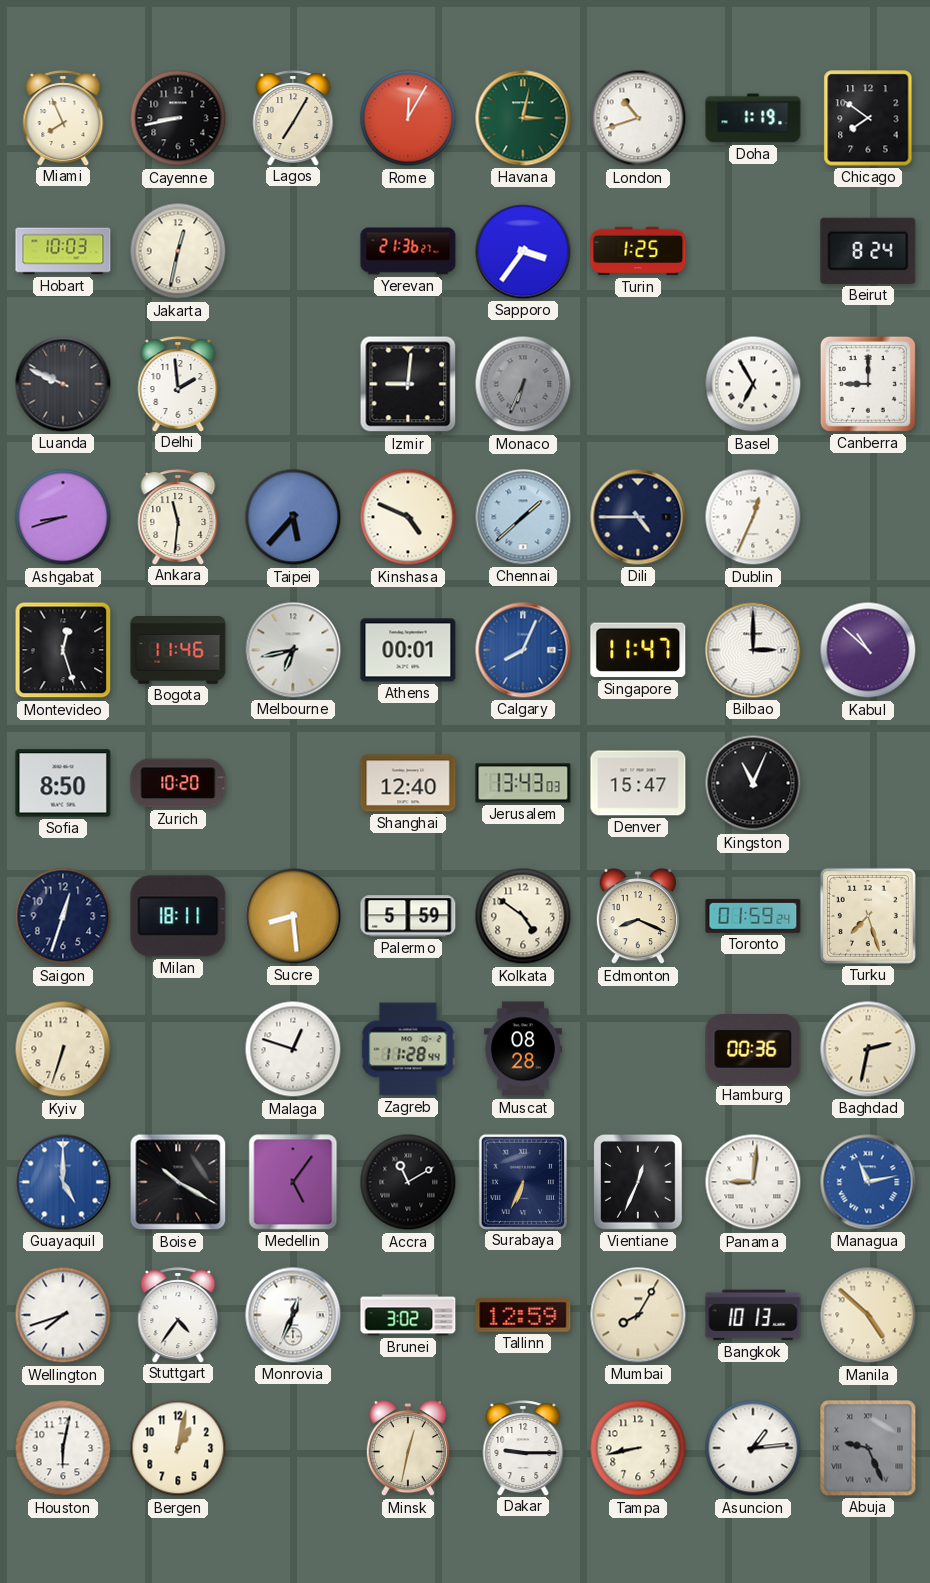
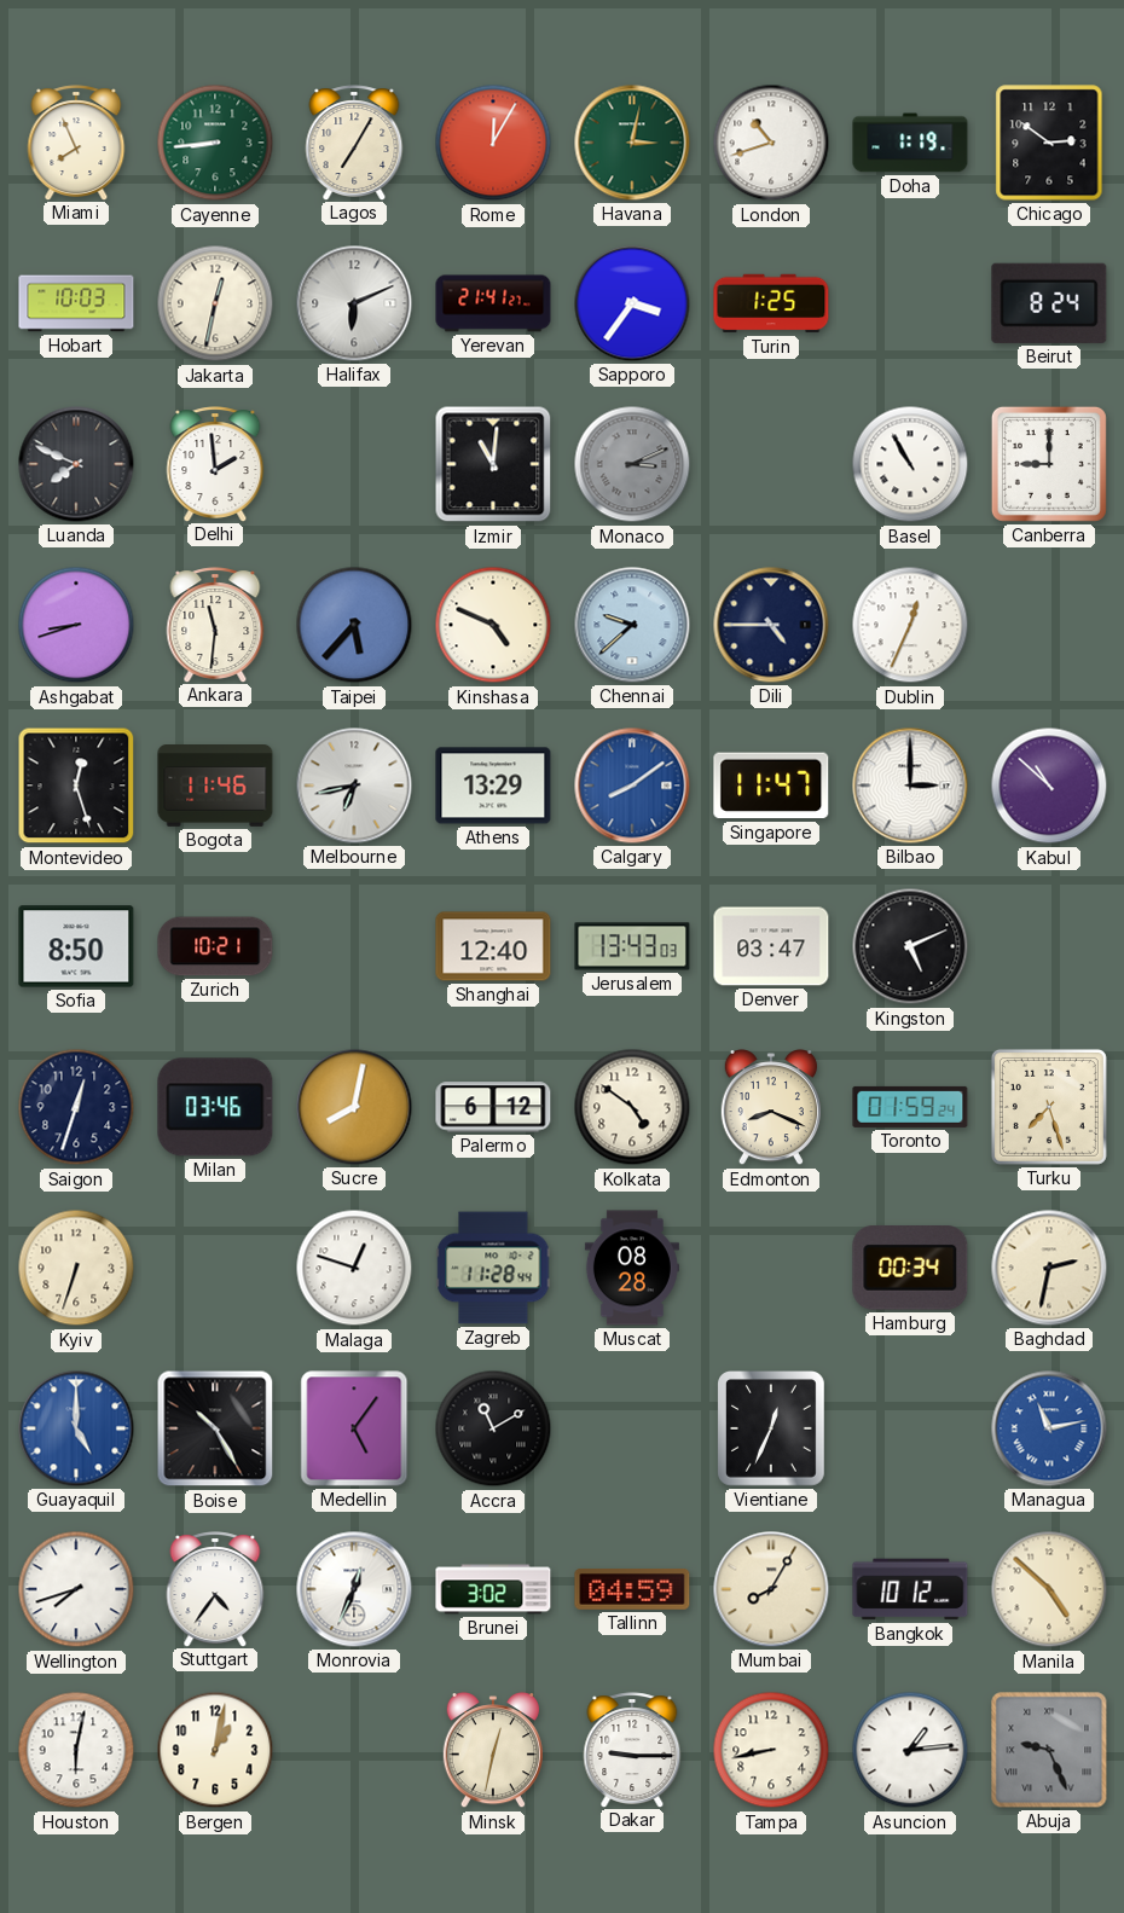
Cayenne: 8:43 -> 8:44
Cayenne dial: black -> green
Chicago: 7:51 -> 2:51
Halifax: none -> 6:11
Yerevan: 21:36 -> 21:41
Luanda: 9:49 -> 7:49
Izmir: 9:01 -> 11:01
Monaco: 6:34 -> 3:11
Basel: 6:55 -> 10:55
Chennai: 1:38 -> 9:38
Athens: 00:01 -> 13:29
Calgary: 8:04 -> 8:09
Zurich: 10:20 -> 10:21
Denver: 15:47 -> 03:47
Kingston: 11:04 -> 5:11
Milan: 18:11 -> 03:46
Sucre: 8:29 -> 8:02
Palermo: 5:59 -> 6:12
Hamburg: 00:36 -> 00:34
Boise: 10:20 -> 10:25
Surabaya: 6:34 -> none
Panama: 9:01 -> none
Tallinn: 12:59 -> 04:59
Bangkok: 10:13 -> 10:12
